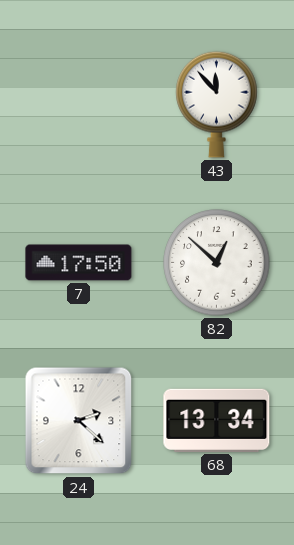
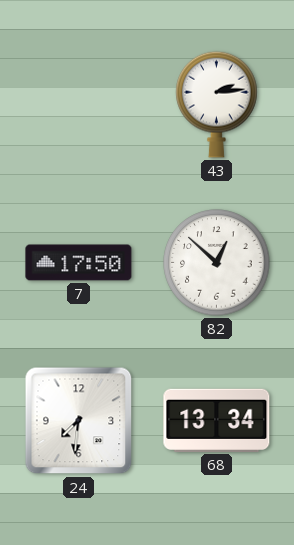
43: 11:53 -> 2:14
24: 2:22 -> 7:31
